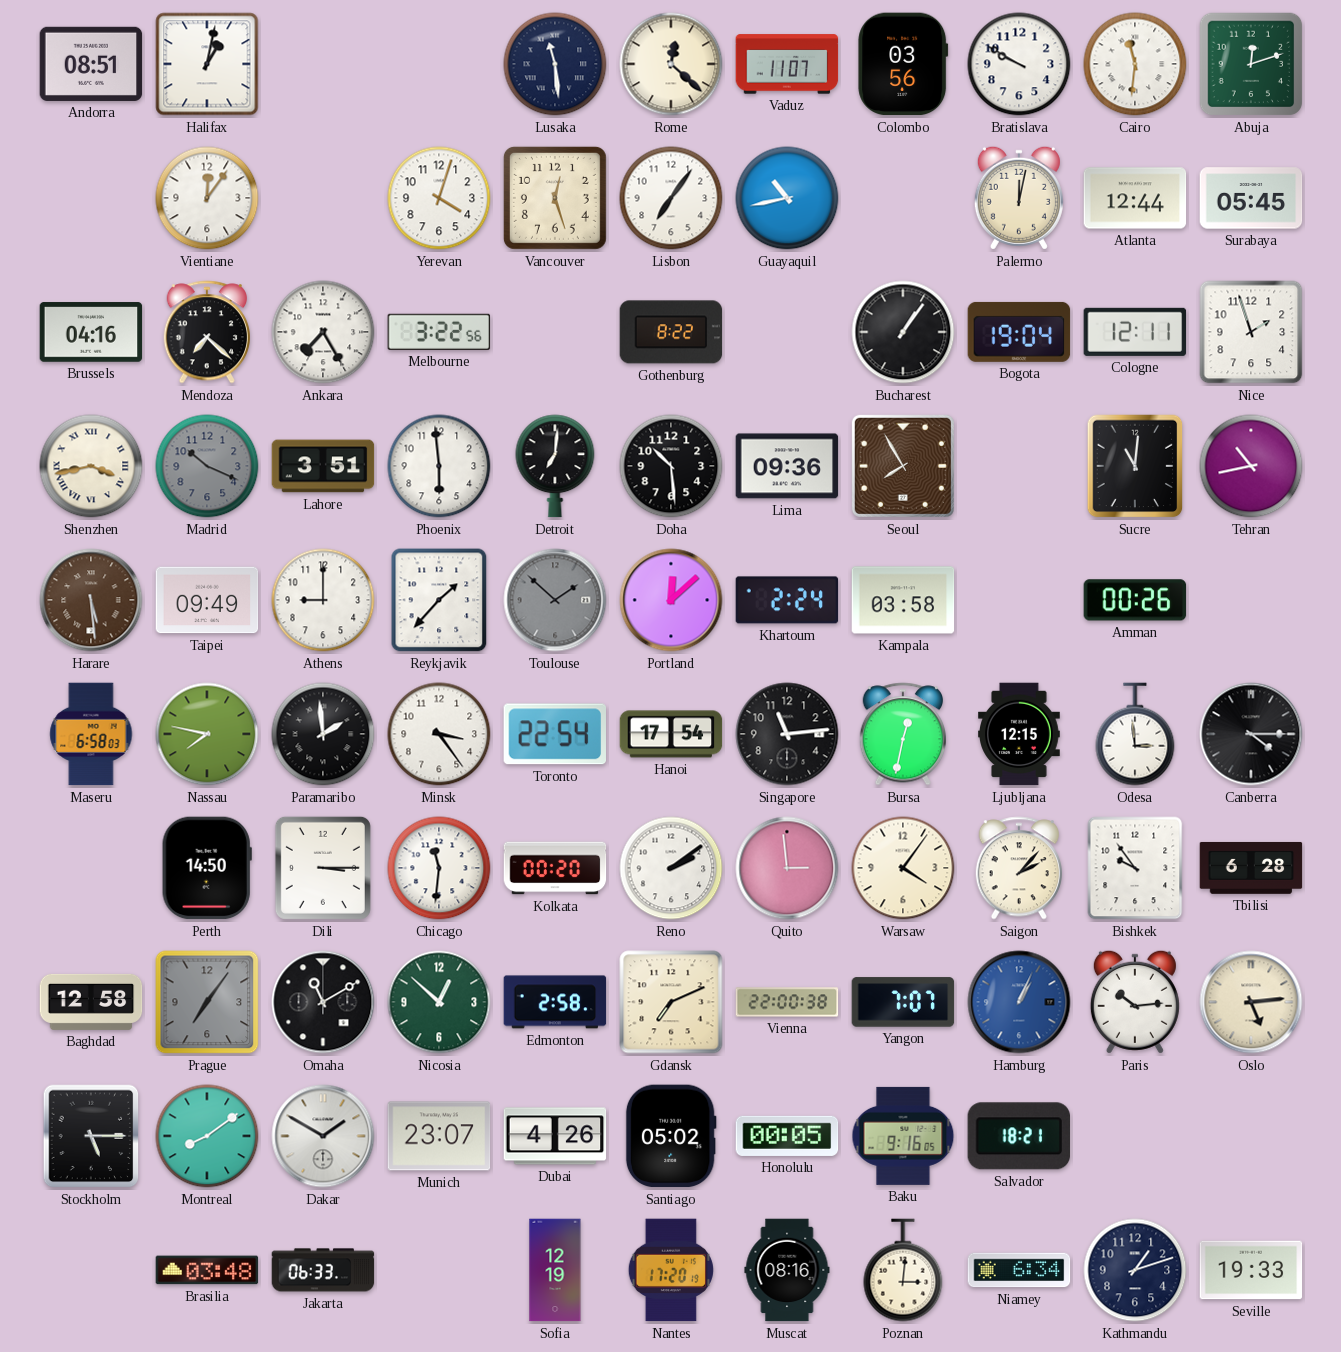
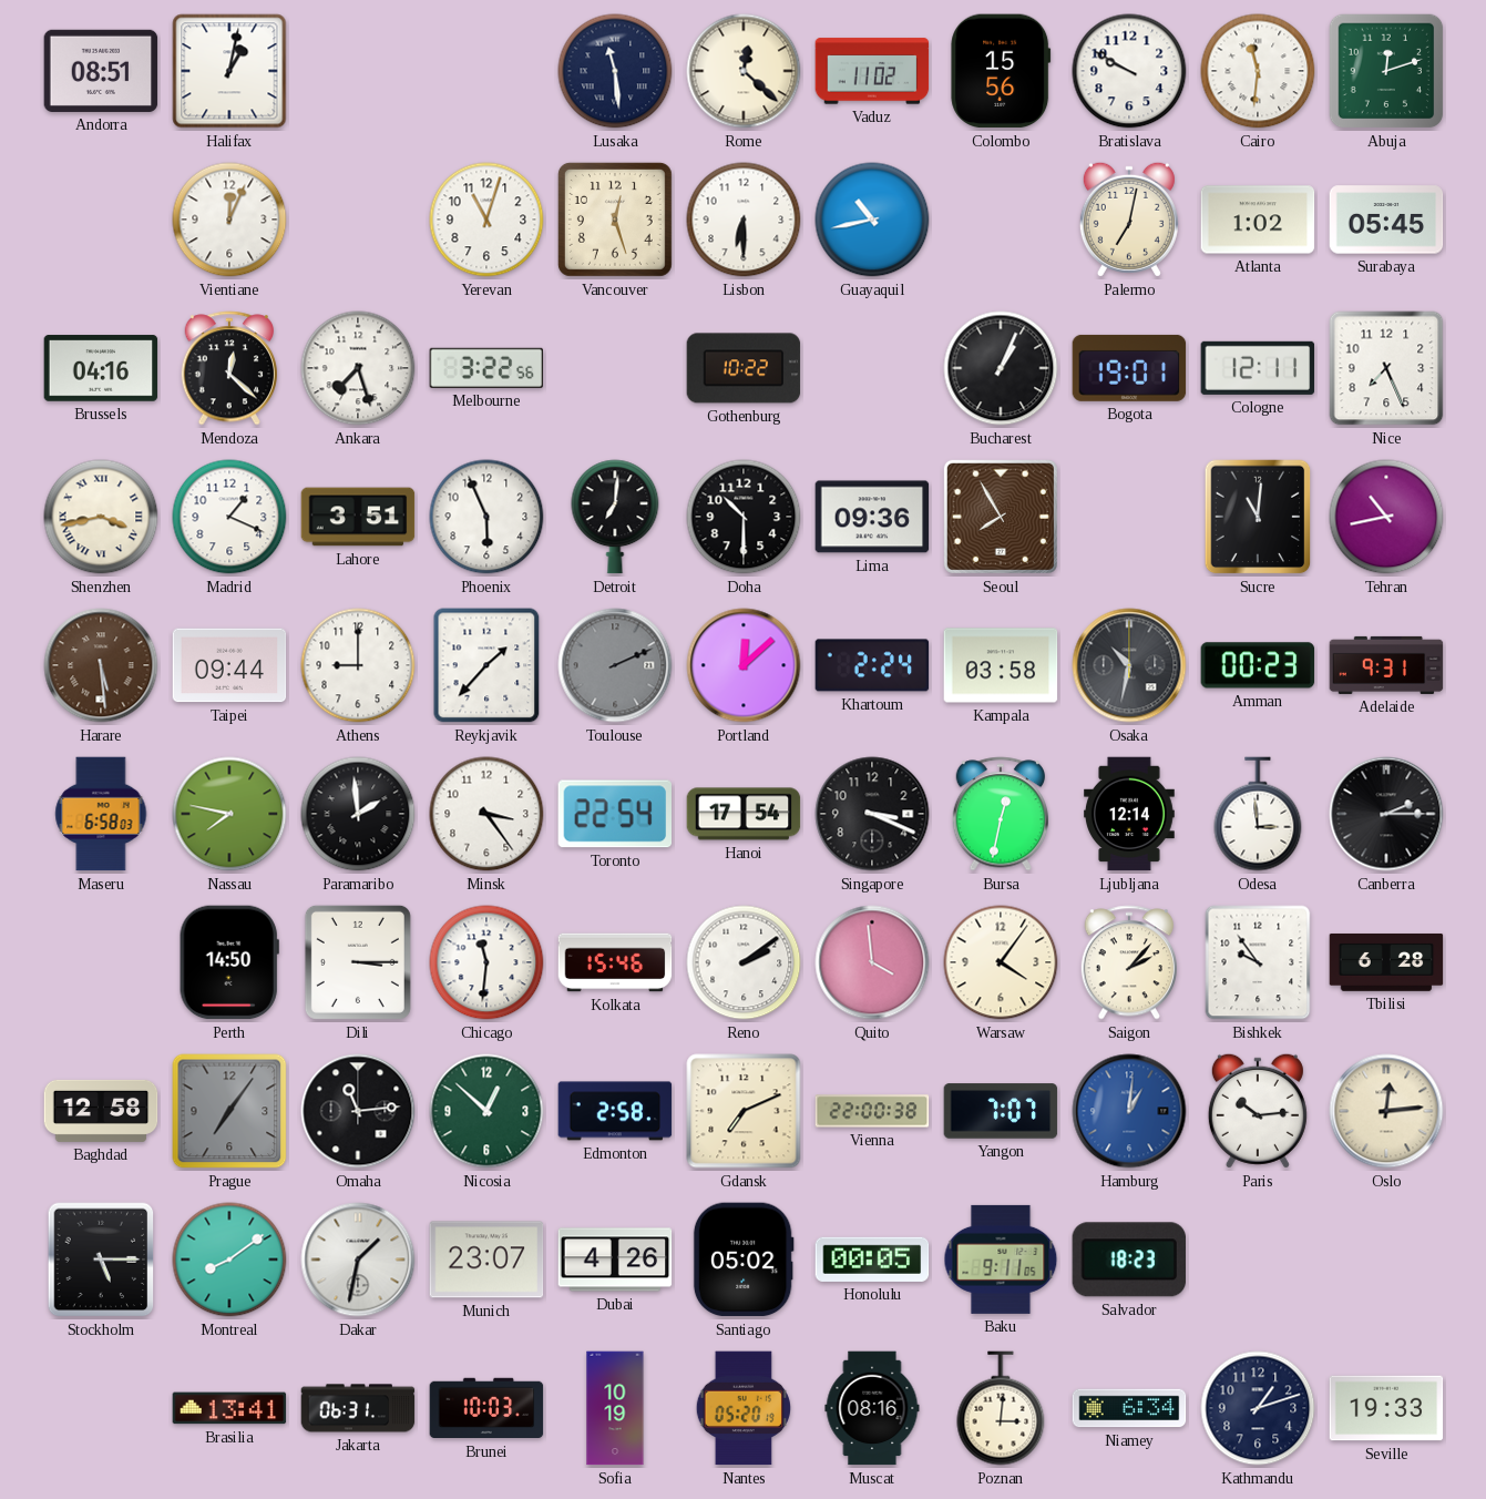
Vaduz: 11:07 -> 11:02
Colombo: 03:56 -> 15:56
Vientiane: 12:06 -> 12:04
Yerevan: 4:03 -> 11:03
Lisbon: 7:06 -> 6:30
Palermo: 12:02 -> 7:02
Atlanta: 12:44 -> 1:02
Mendoza: 7:22 -> 12:22
Ankara: 7:25 -> 7:27
Gothenburg: 8:22 -> 10:22
Bucharest: 1:06 -> 1:04
Bogota: 19:04 -> 19:01
Nice: 1:57 -> 7:26
Madrid: 10:19 -> 1:19
Madrid dial: grey -> white
Phoenix: 5:59 -> 5:56
Doha: 10:29 -> 10:30
Taipei: 09:49 -> 09:44
Toulouse: 1:52 -> 2:11
Osaka: none -> 10:32
Amman: 00:26 -> 00:23
Adelaide: none -> 9:31
Singapore: 11:14 -> 3:19
Ljubljana: 12:15 -> 12:14
Canberra: 4:15 -> 2:15
Kolkata: 00:20 -> 15:46
Quito: 2:59 -> 3:59
Omaha: 11:10 -> 11:14
Hamburg: 1:04 -> 1:01
Oslo: 5:14 -> 12:14
Dakar: 1:50 -> 1:32
Baku: 9:16 -> 9:11
Salvador: 18:21 -> 18:23
Brasilia: 03:48 -> 13:41
Jakarta: 06:33 -> 06:31
Brunei: none -> 10:03
Sofia: 12:19 -> 10:19
Nantes: 17:20 -> 05:20
